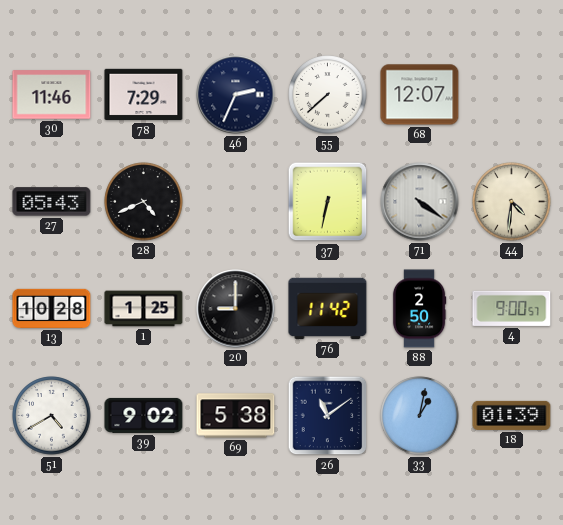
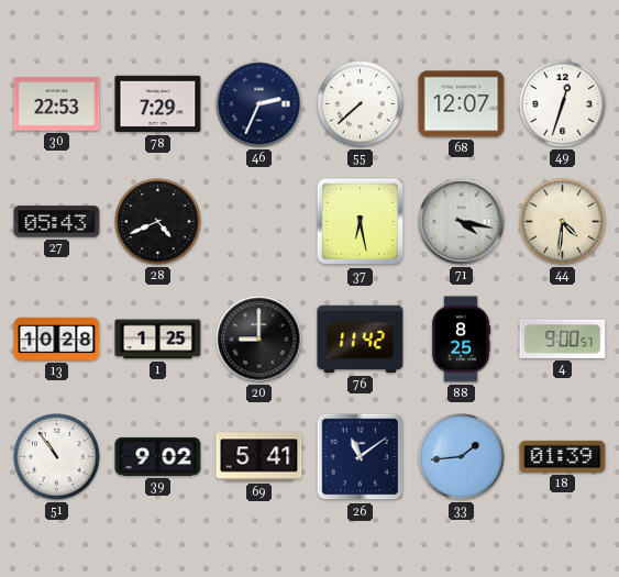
30: 11:46 -> 22:53
49: none -> 12:33
37: 6:32 -> 6:28
71: 4:21 -> 4:17
88: 2:50 -> 8:25
51: 4:40 -> 10:54
69: 5:38 -> 5:41
33: 1:02 -> 1:44
